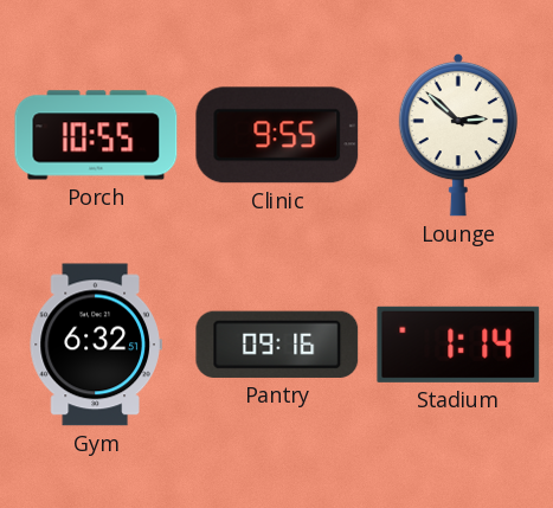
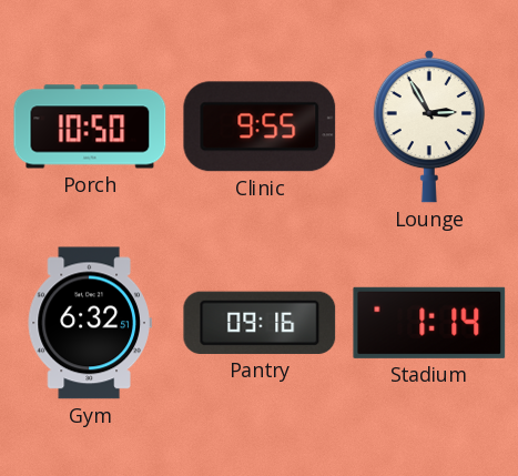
Porch: 10:55 -> 10:50
Lounge: 2:52 -> 2:55
